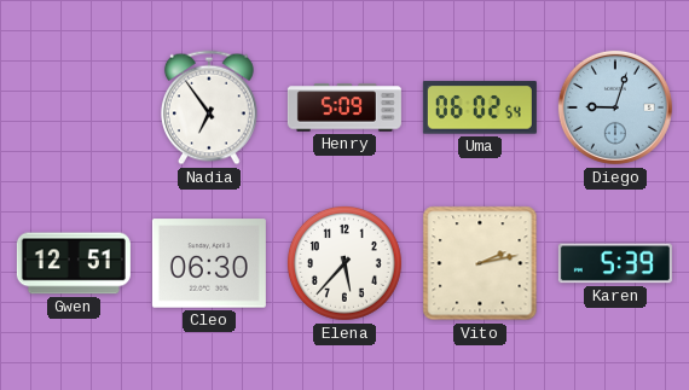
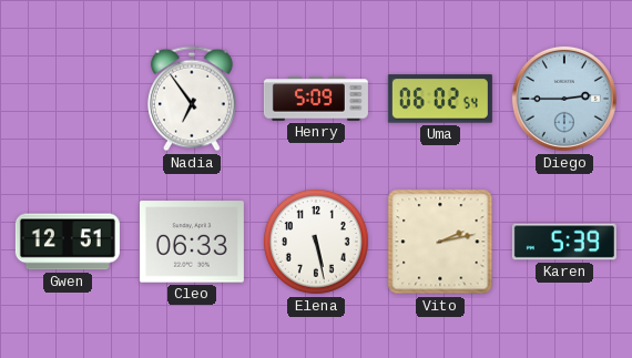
Diego: 9:03 -> 2:45
Cleo: 06:30 -> 06:33
Elena: 5:37 -> 5:28
